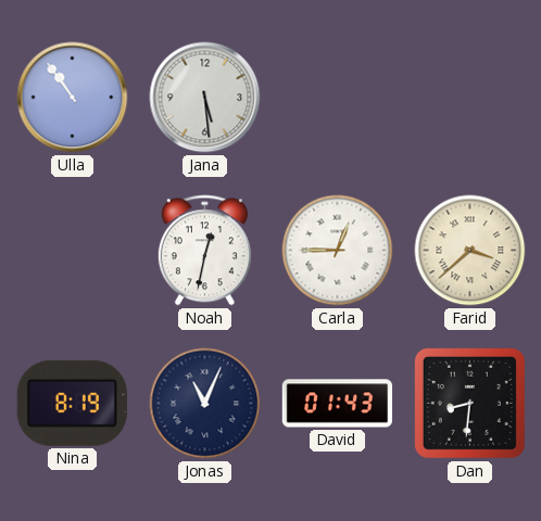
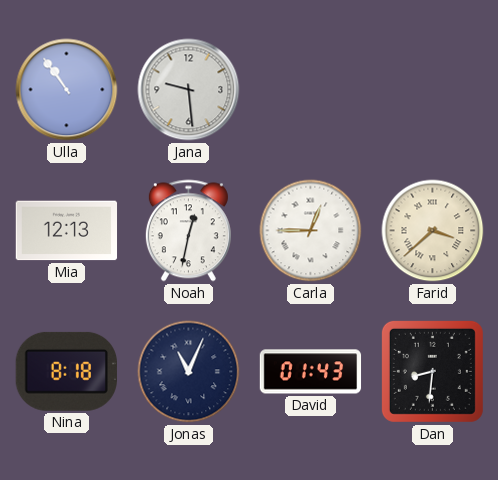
Jana: 5:29 -> 9:29
Mia: none -> 12:13
Nina: 8:19 -> 8:18
